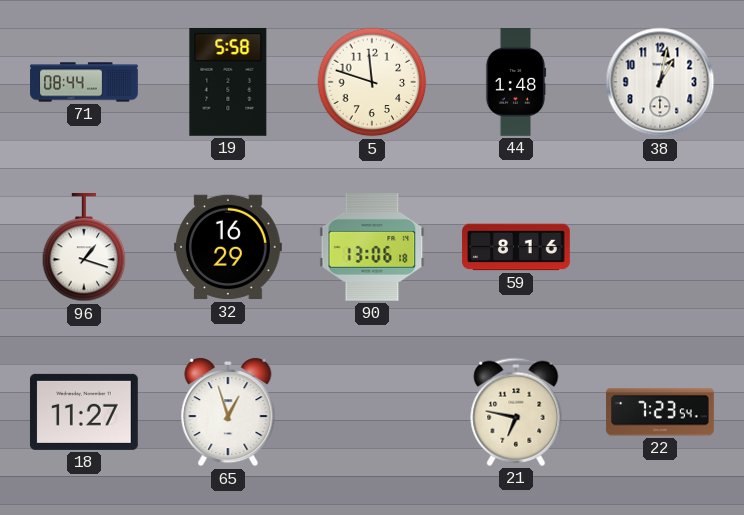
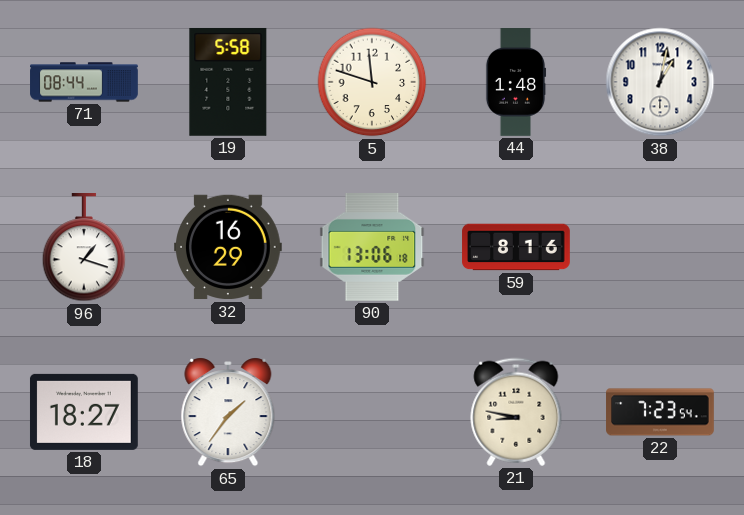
18: 11:27 -> 18:27
65: 12:57 -> 1:36
21: 6:47 -> 8:47
